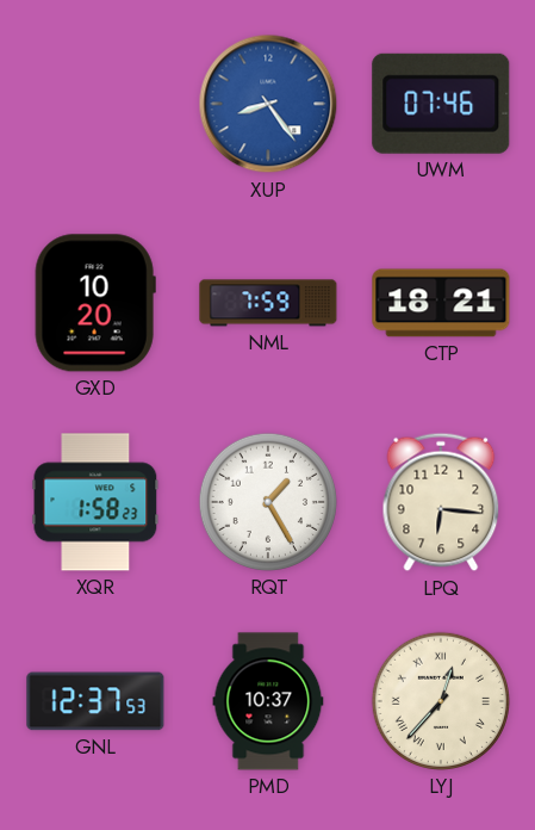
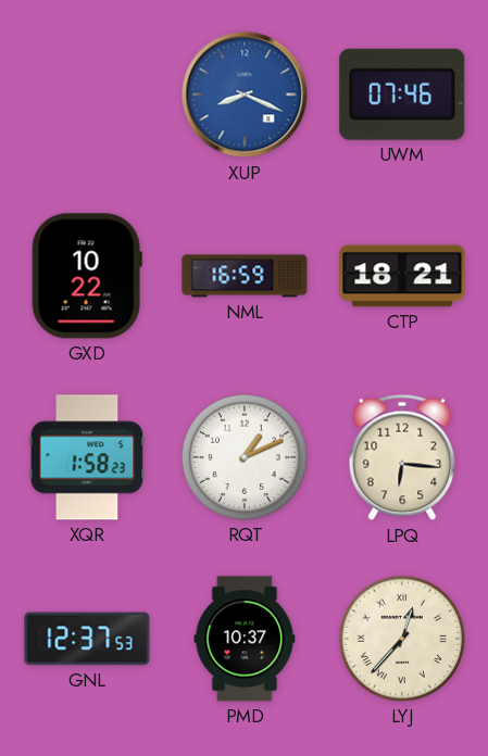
XUP: 8:24 -> 8:19
GXD: 10:20 -> 10:22
NML: 7:59 -> 16:59
RQT: 1:25 -> 1:11
